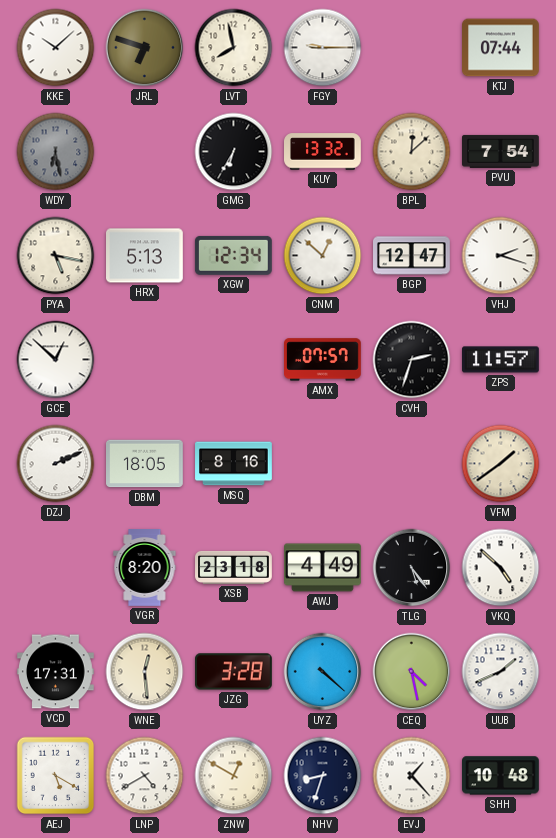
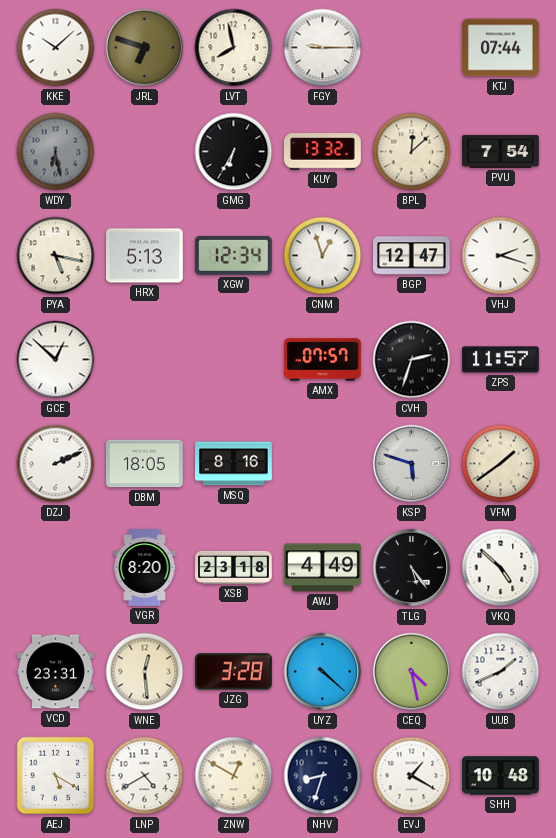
CNM: 12:52 -> 12:57
KSP: none -> 5:48
VCD: 17:31 -> 23:31
EVJ: 1:23 -> 1:20
